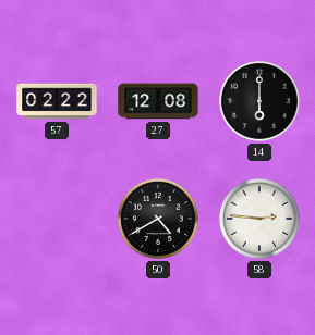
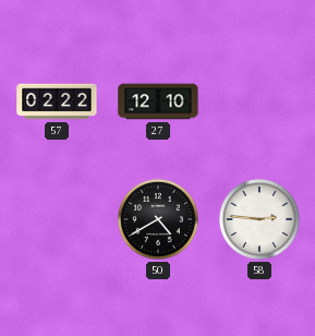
27: 12:08 -> 12:10
14: 6:00 -> none
